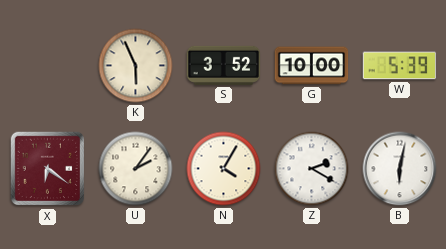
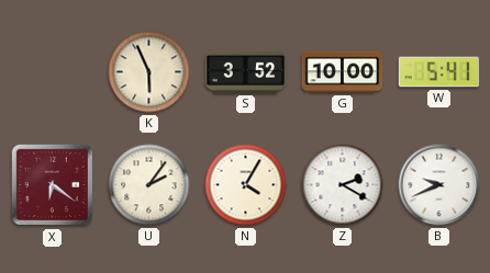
W: 5:39 -> 5:41
B: 6:02 -> 9:41
